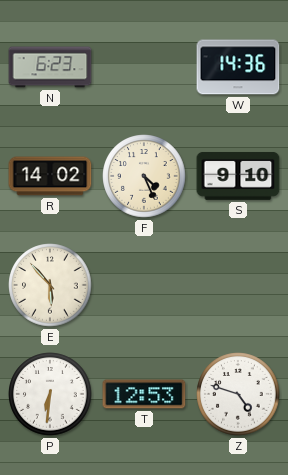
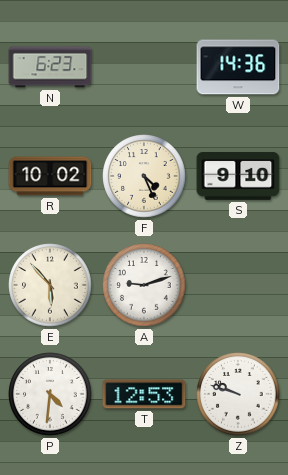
R: 14:02 -> 10:02
A: none -> 9:12
P: 6:31 -> 4:31
Z: 4:48 -> 9:48
